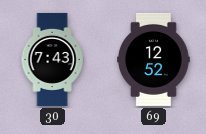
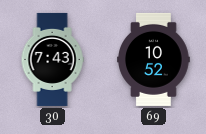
69: 12:52 -> 10:52
